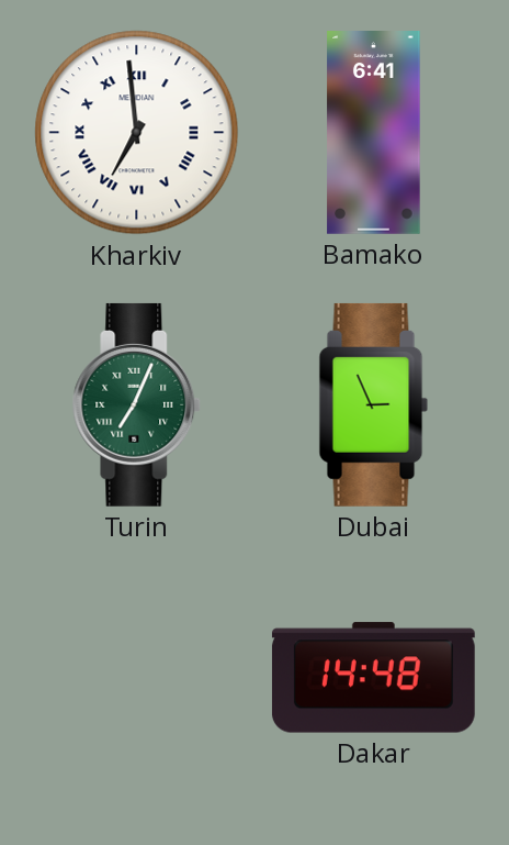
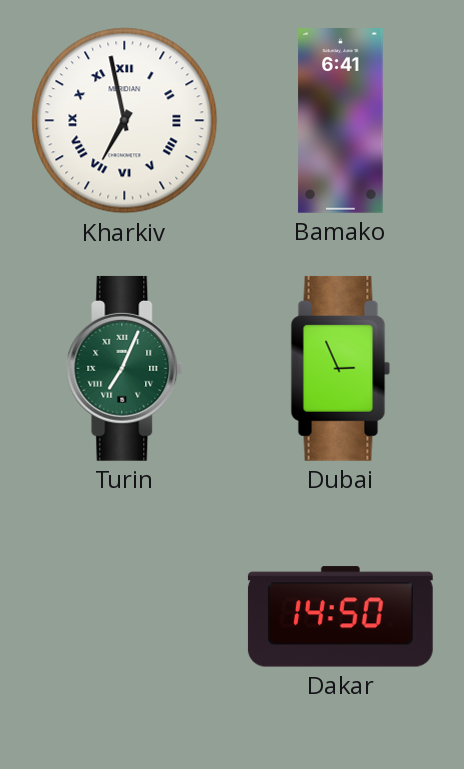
Kharkiv: 6:59 -> 6:58
Dakar: 14:48 -> 14:50
